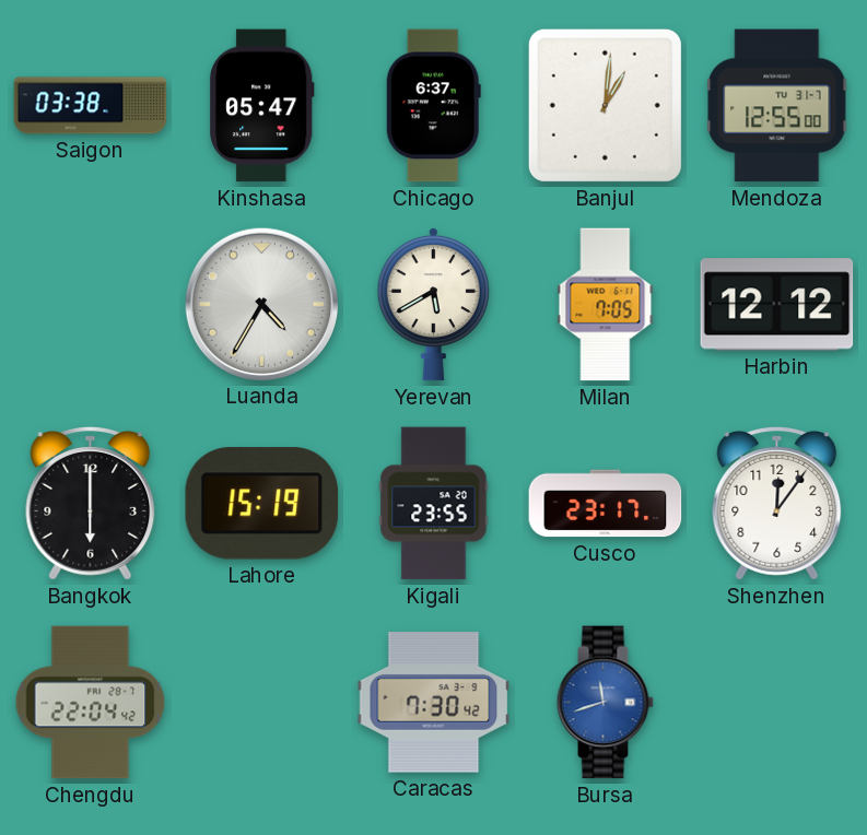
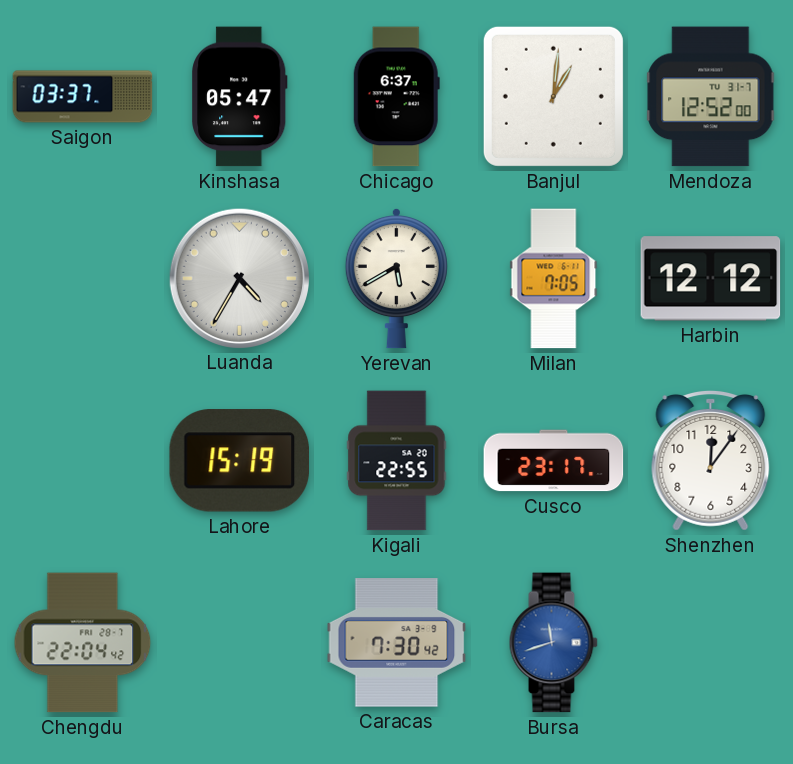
Saigon: 03:38 -> 03:37
Mendoza: 12:55 -> 12:52
Bangkok: 6:00 -> none
Kigali: 23:55 -> 22:55
